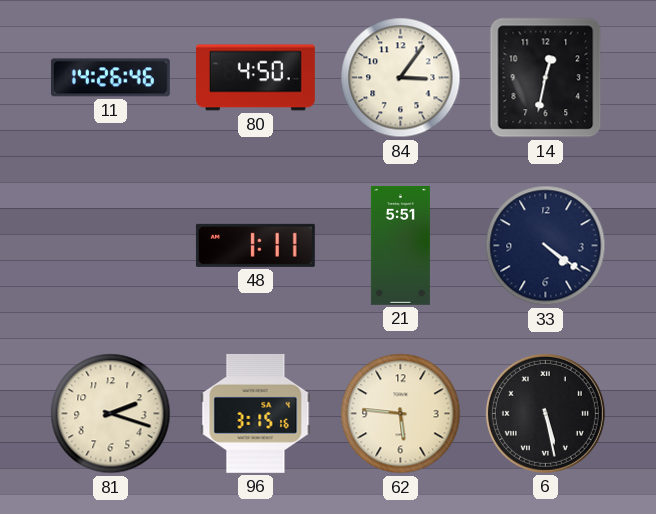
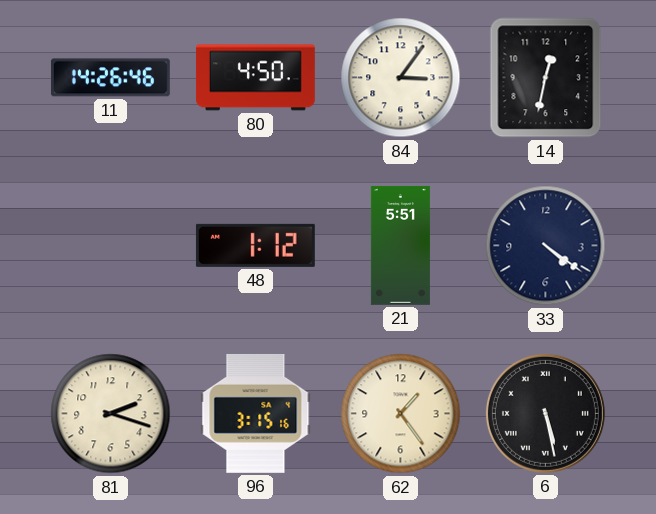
48: 1:11 -> 1:12
62: 5:46 -> 1:24
